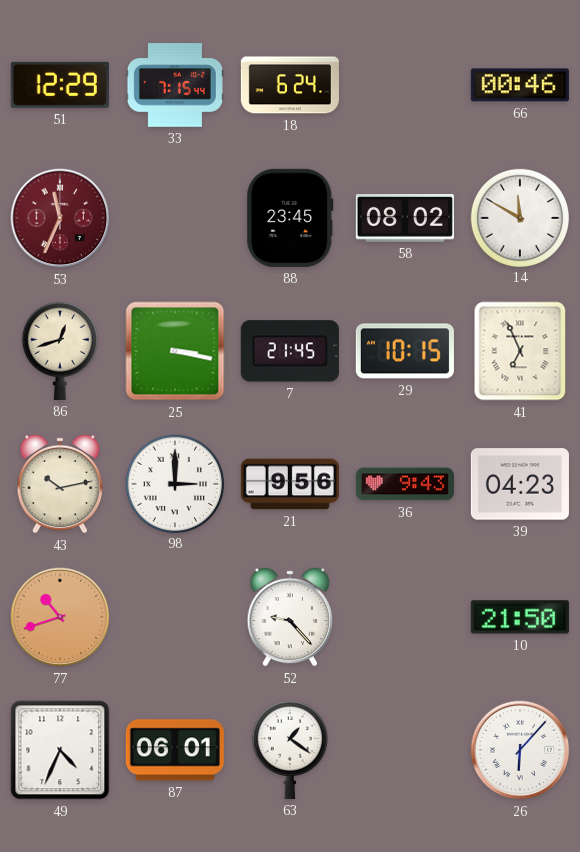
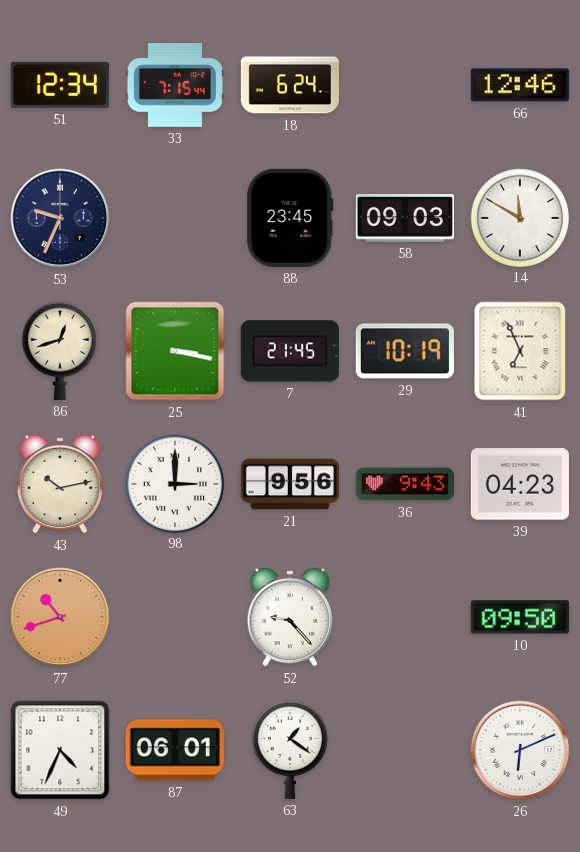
51: 12:29 -> 12:34
66: 00:46 -> 12:46
53: 11:34 -> 9:34
53 dial: burgundy -> navy
58: 08:02 -> 09:03
29: 10:15 -> 10:19
10: 21:50 -> 09:50
26: 6:07 -> 6:11
